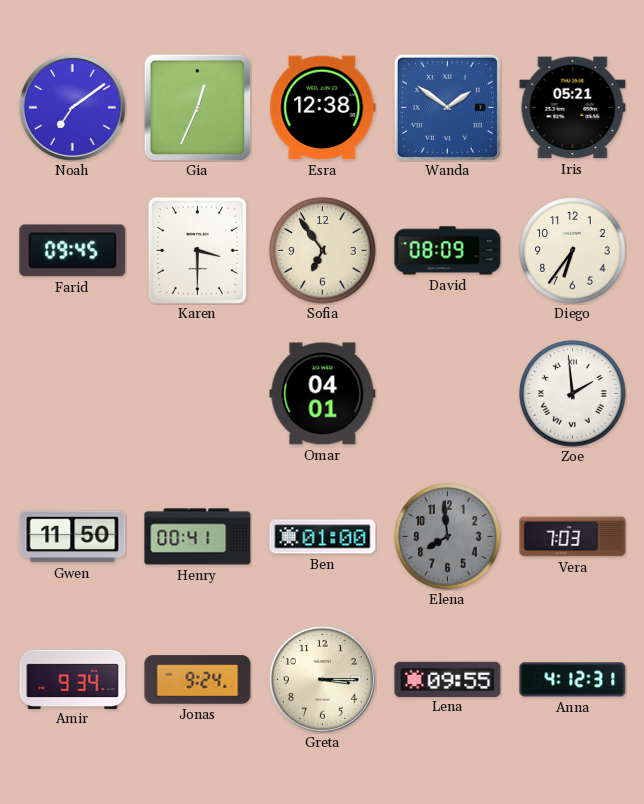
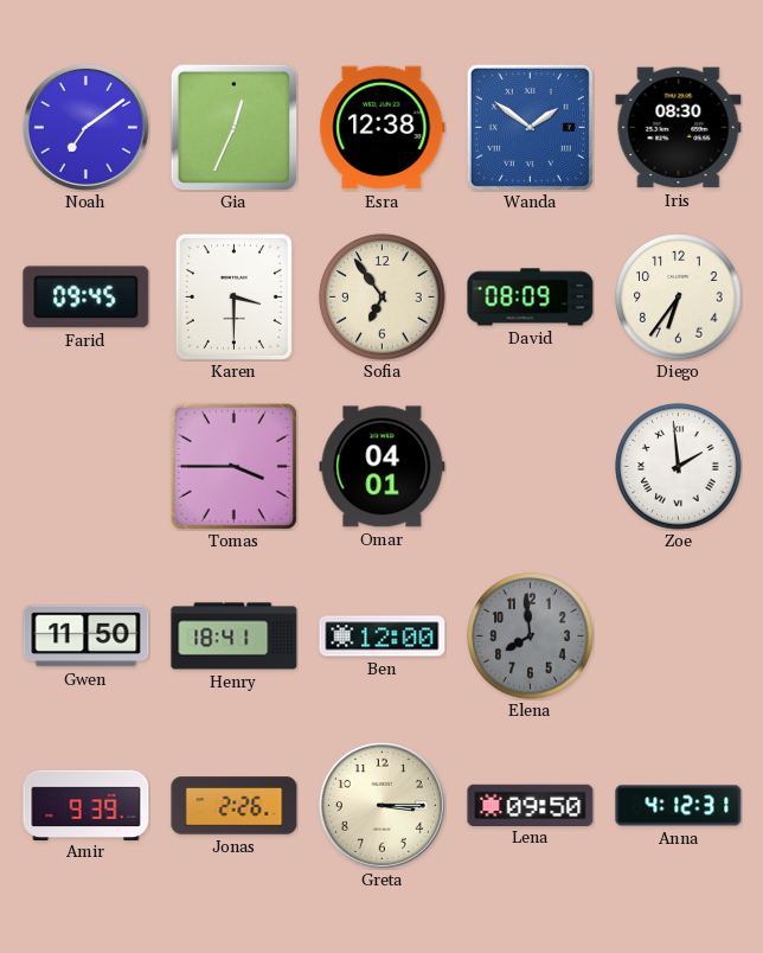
Iris: 05:21 -> 08:30
Tomas: none -> 3:45
Henry: 00:41 -> 18:41
Ben: 01:00 -> 12:00
Vera: 7:03 -> none
Amir: 9:34 -> 9:39
Jonas: 9:24 -> 2:26
Lena: 09:55 -> 09:50
